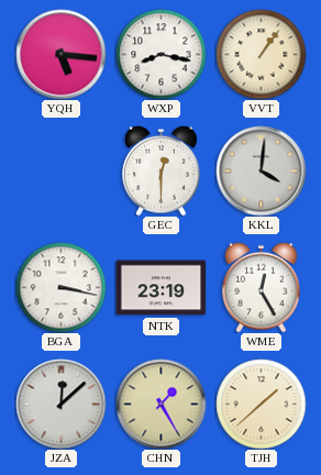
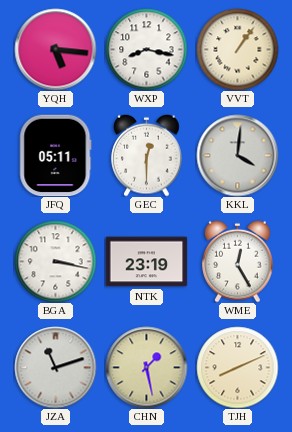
JFQ: none -> 05:11
JZA: 12:08 -> 11:12
CHN: 1:25 -> 1:28
TJH: 1:38 -> 8:11
